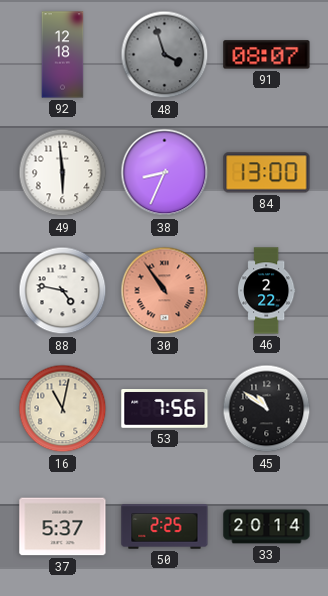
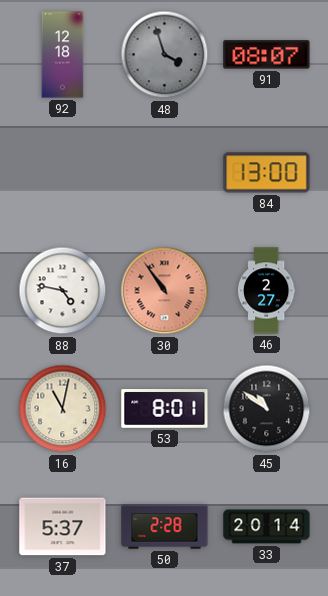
49: 5:59 -> none
38: 8:34 -> none
46: 2:22 -> 2:27
53: 7:56 -> 8:01
50: 2:25 -> 2:28
